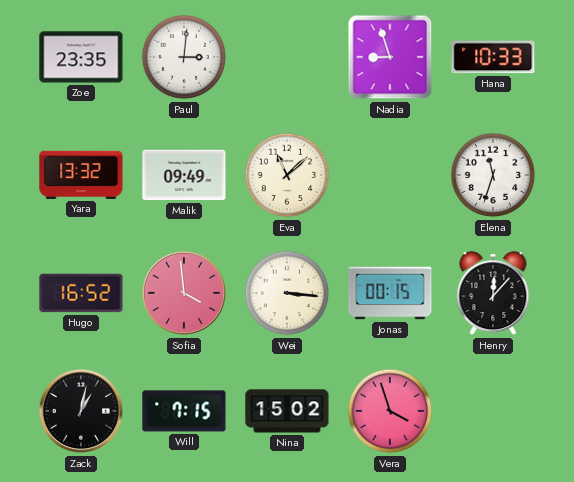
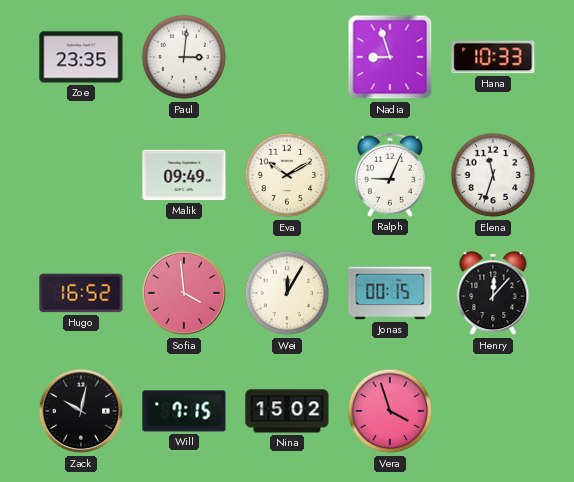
Yara: 13:32 -> none
Eva: 11:08 -> 10:10
Ralph: none -> 9:04
Wei: 3:16 -> 12:05
Zack: 1:02 -> 10:02
